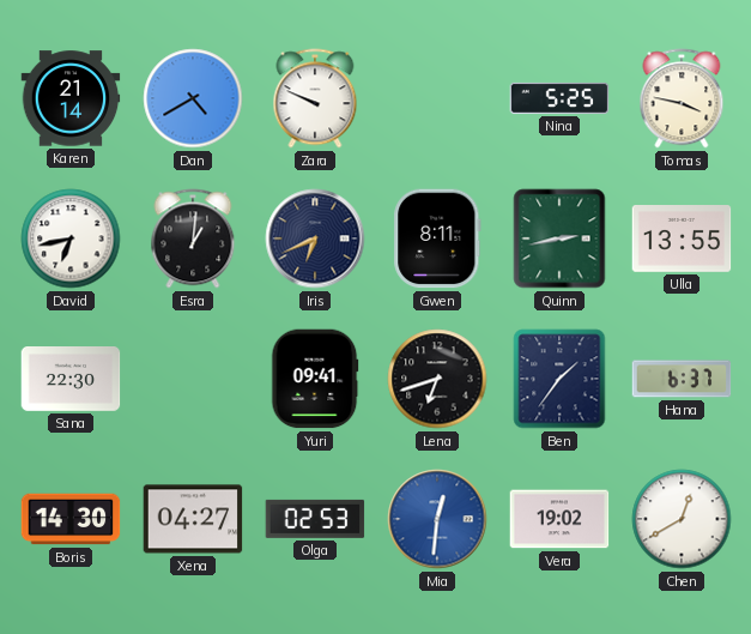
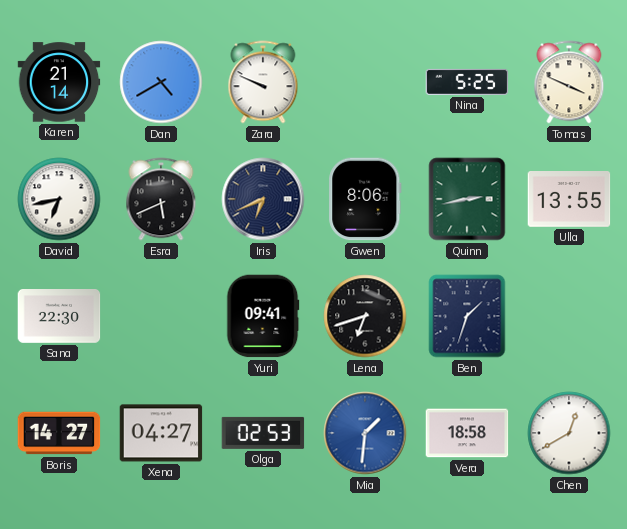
Tomas: 3:47 -> 3:49
Esra: 1:01 -> 5:41
Gwen: 8:11 -> 8:06
Ben: 1:36 -> 1:33
Hana: 6:37 -> none
Boris: 14:30 -> 14:27
Mia: 12:31 -> 1:31
Vera: 19:02 -> 18:58
